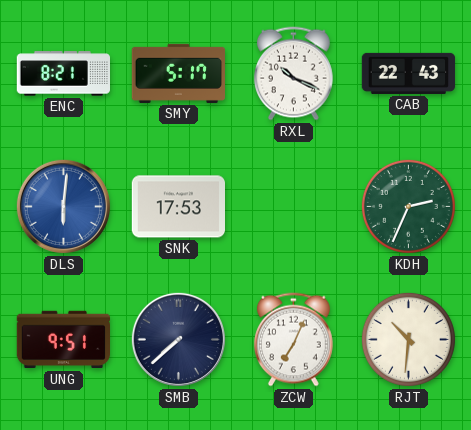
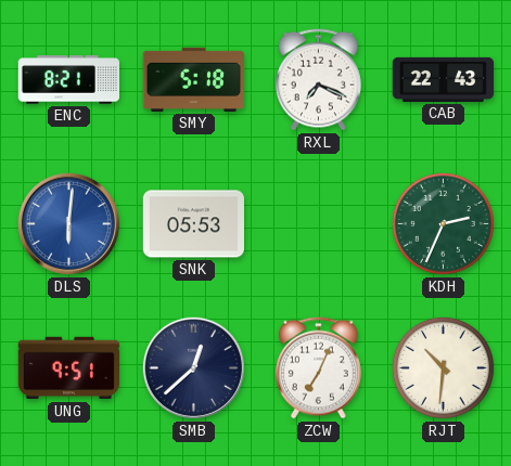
SMY: 5:17 -> 5:18
RXL: 10:19 -> 7:19
SNK: 17:53 -> 05:53
SMB: 7:38 -> 12:38
